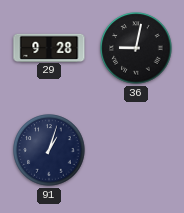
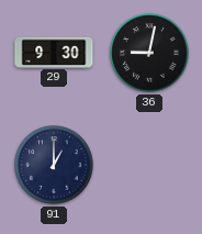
29: 9:28 -> 9:30
91: 1:03 -> 1:00
